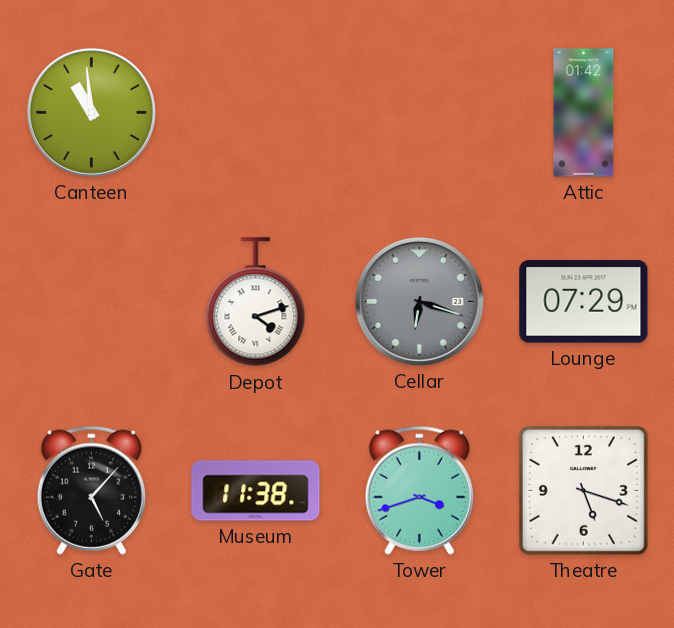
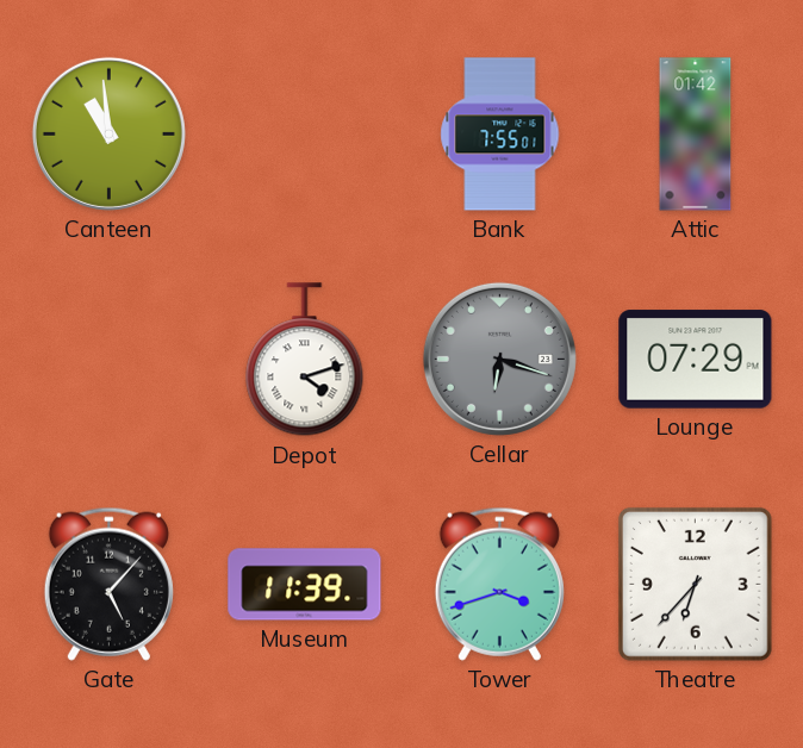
Bank: none -> 7:55
Museum: 11:38 -> 11:39
Theatre: 5:18 -> 6:37
